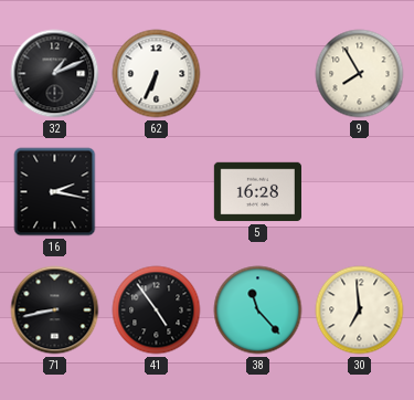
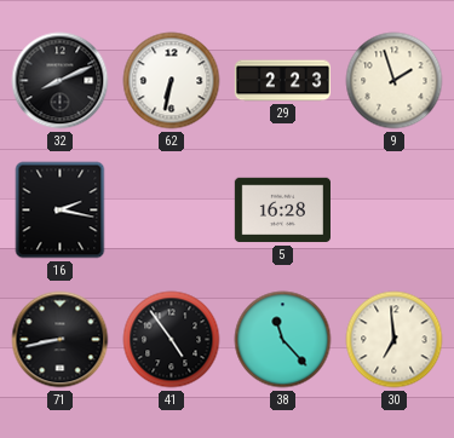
32: 1:11 -> 8:11
62: 6:34 -> 6:32
29: none -> 2:23
9: 7:55 -> 1:57
